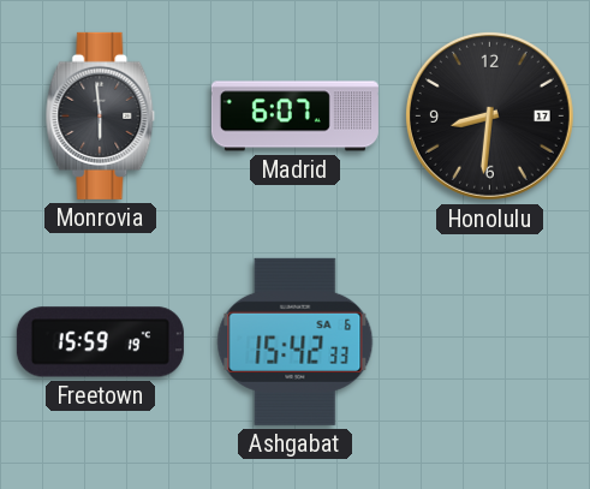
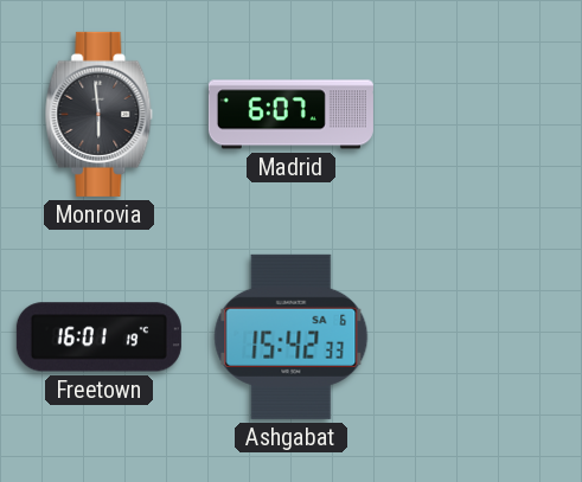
Honolulu: 8:31 -> none
Freetown: 15:59 -> 16:01
